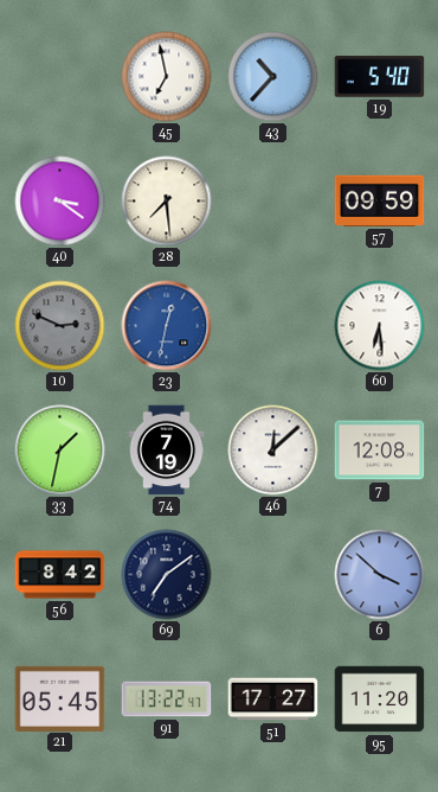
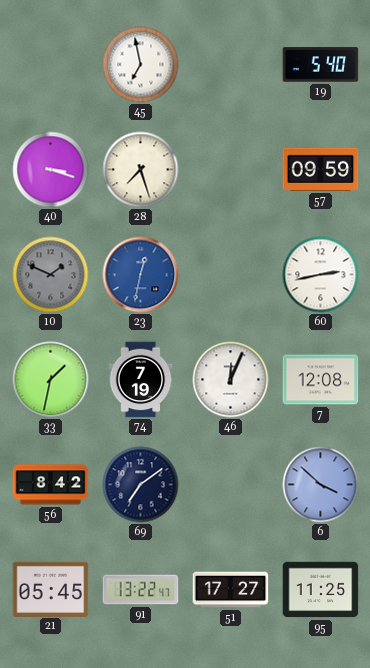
43: 10:37 -> none
40: 3:21 -> 3:18
28: 7:29 -> 7:27
10: 2:49 -> 1:49
60: 6:29 -> 2:43
46: 12:08 -> 12:04
95: 11:20 -> 11:25
